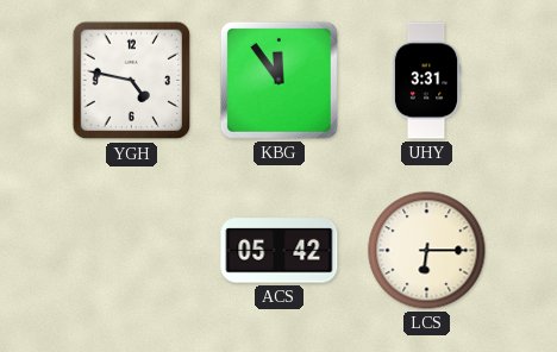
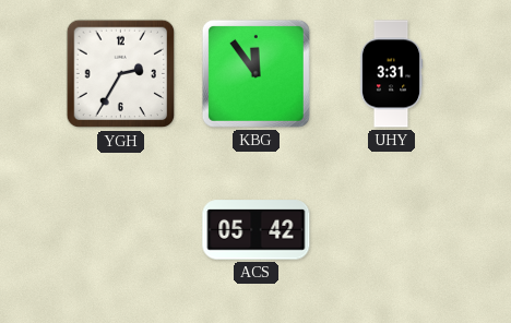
YGH: 4:47 -> 2:35
LCS: 6:15 -> none
